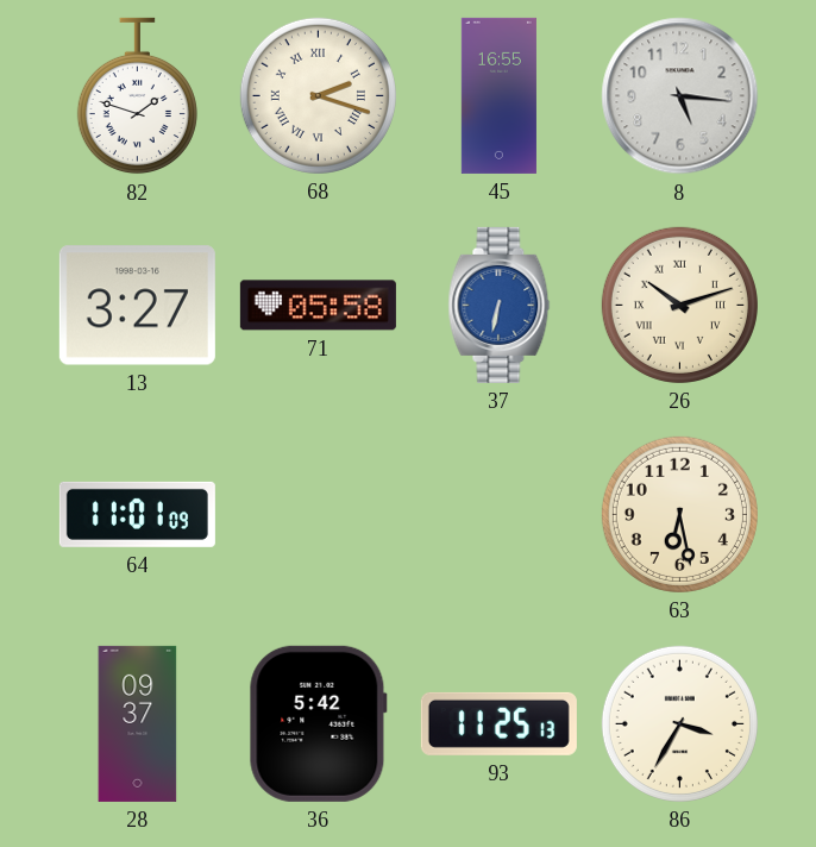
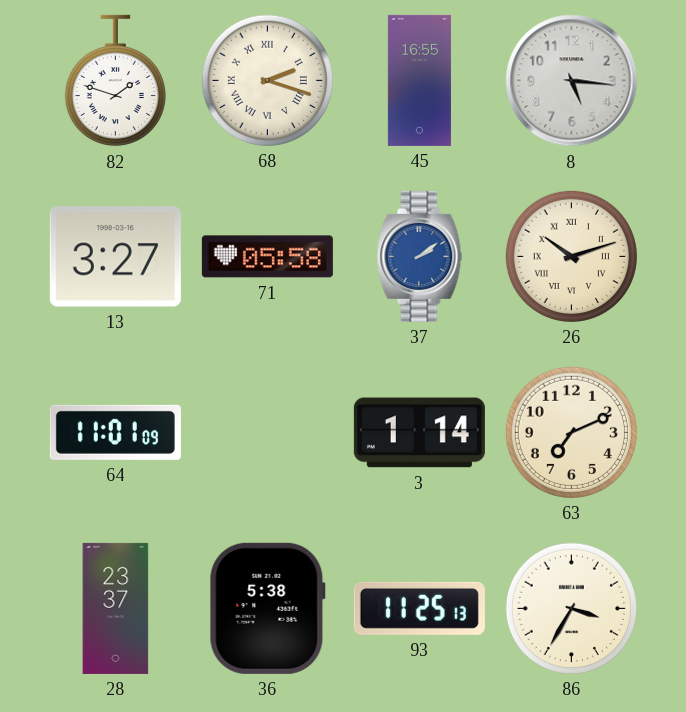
37: 6:32 -> 2:09
3: none -> 1:14
63: 6:28 -> 7:11
28: 09:37 -> 23:37
36: 5:42 -> 5:38
